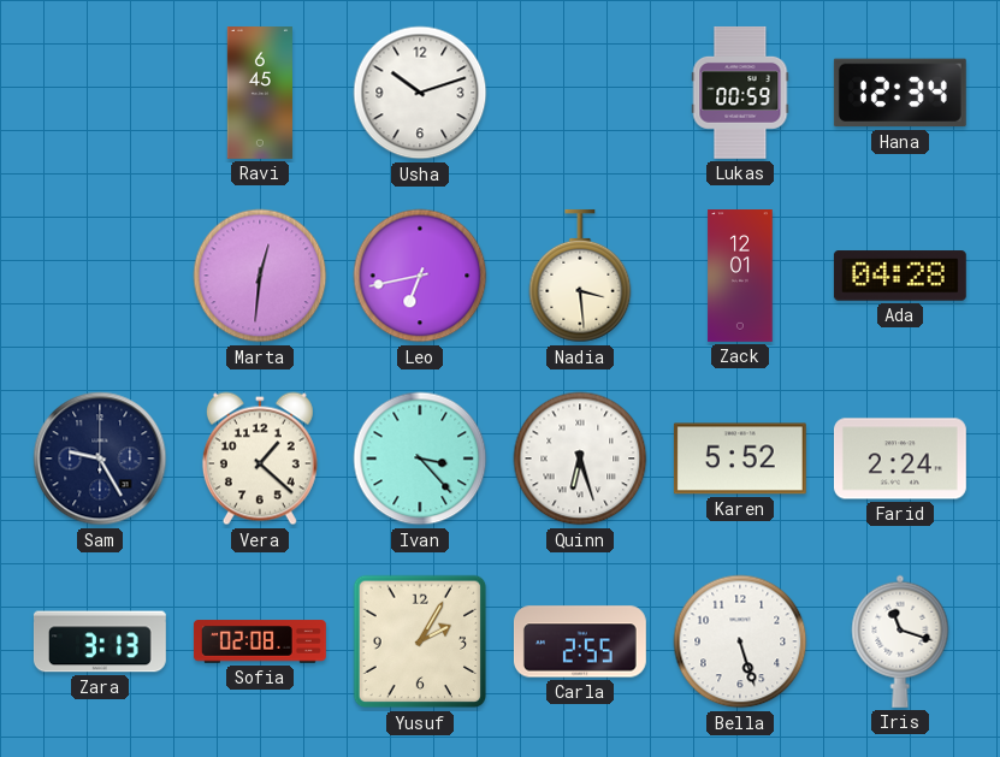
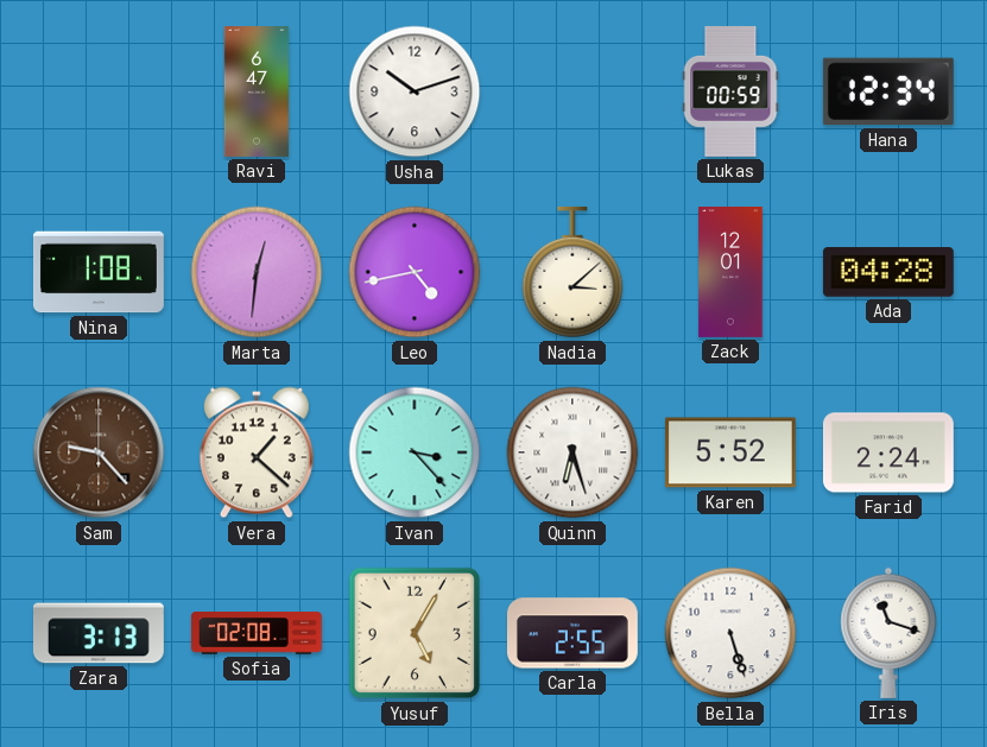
Ravi: 6:45 -> 6:47
Nina: none -> 1:08
Leo: 6:43 -> 4:43
Nadia: 3:29 -> 3:08
Sam: 9:25 -> 9:23
Sam dial: navy -> brown
Yusuf: 2:05 -> 5:05
